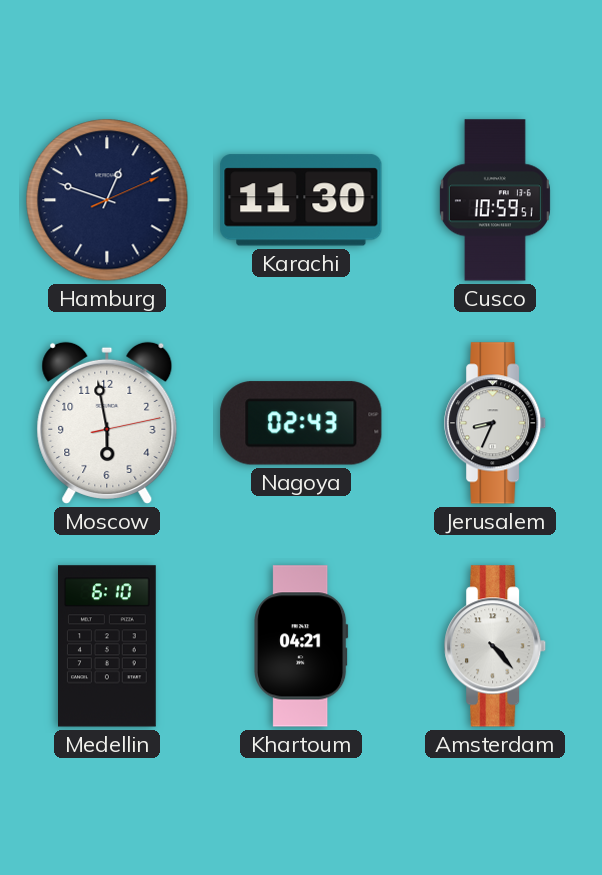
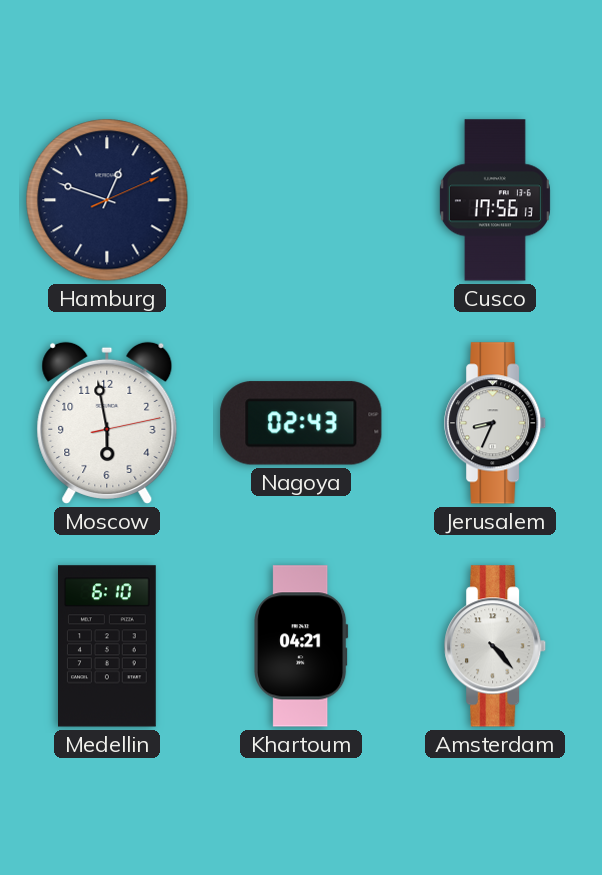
Karachi: 11:30 -> none
Cusco: 10:59 -> 17:56
